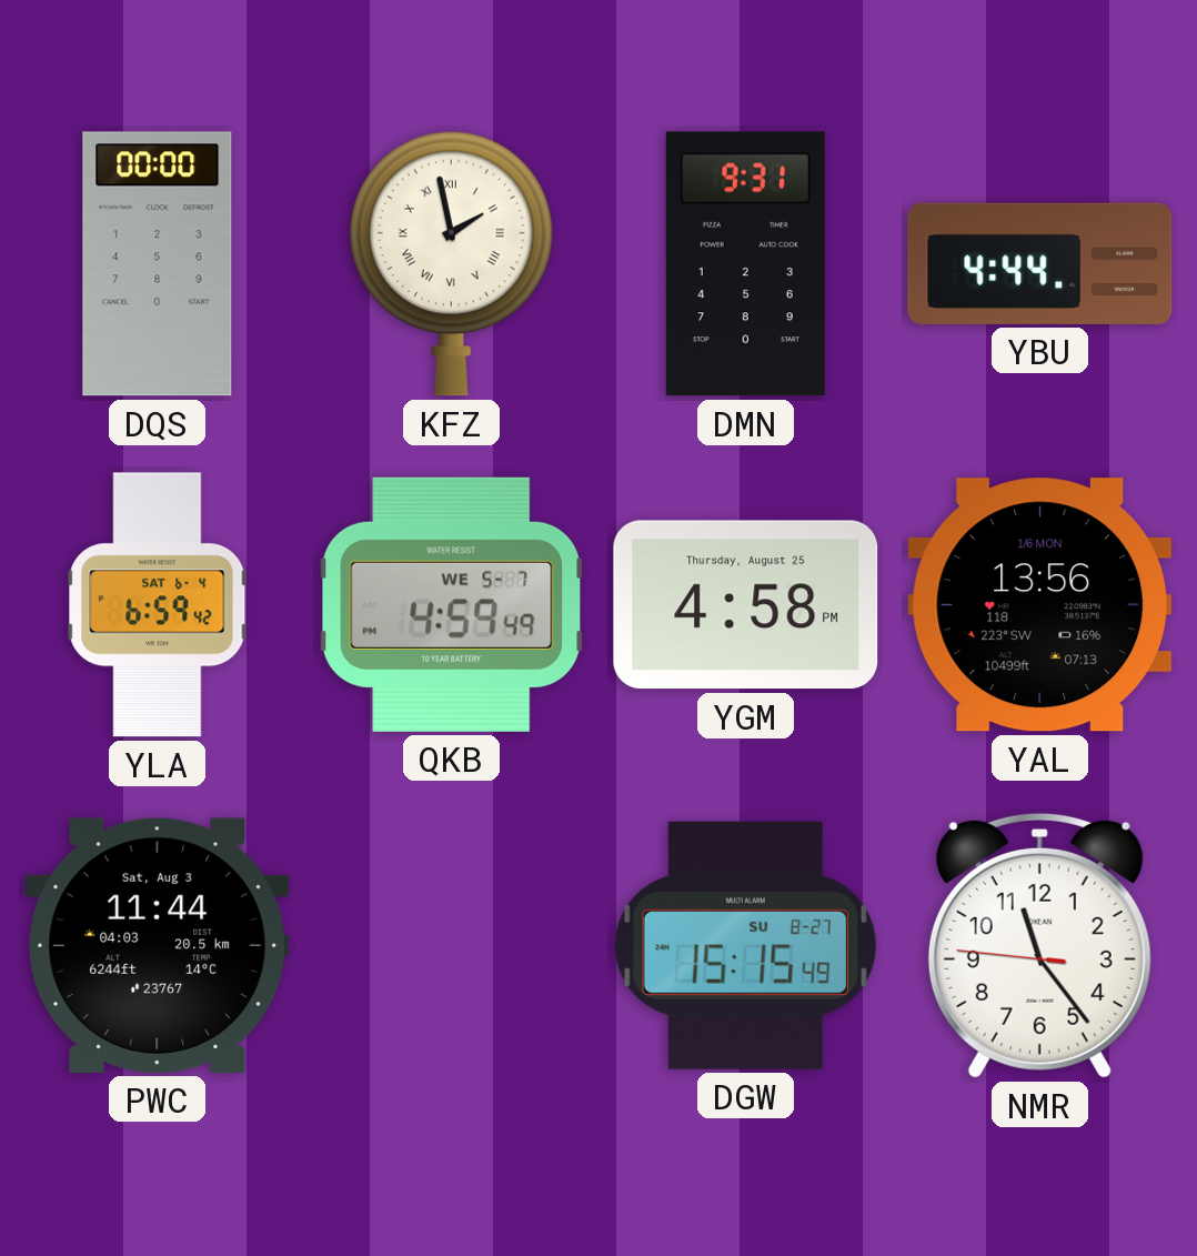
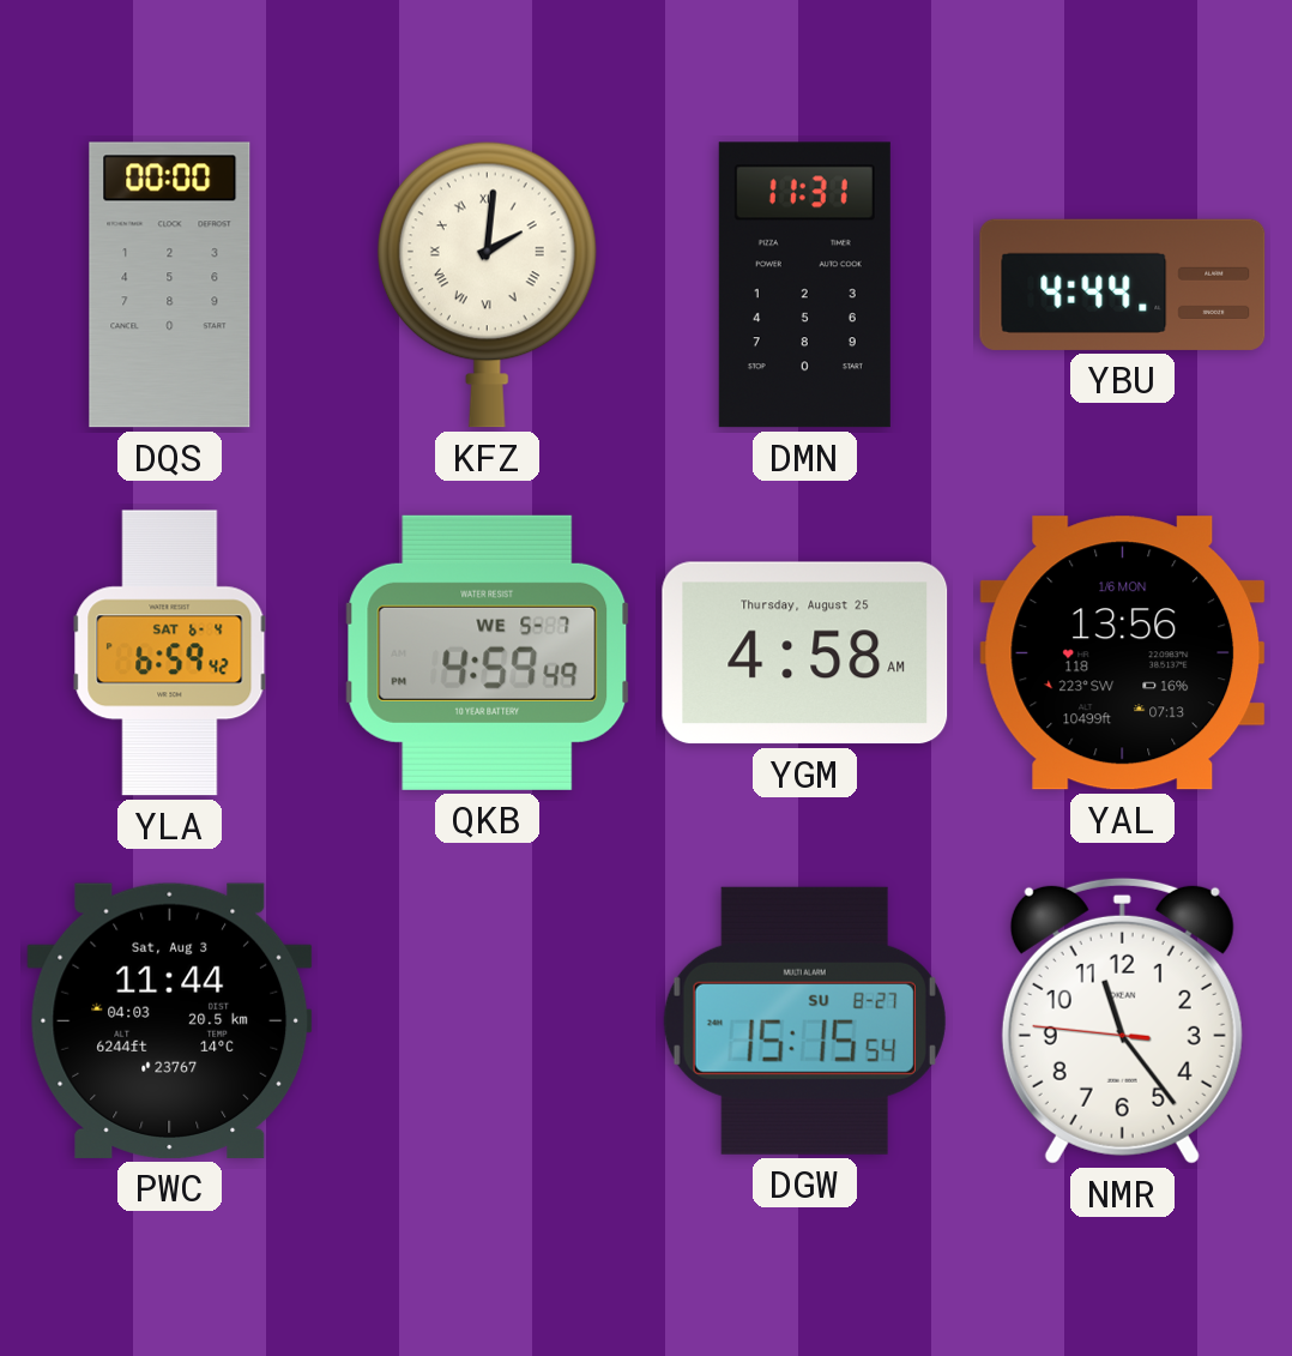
KFZ: 1:58 -> 2:01
DMN: 9:31 -> 11:31
YGM: 4:58 PM -> 4:58 AM
DGW: 15:15:49 -> 15:15:54
